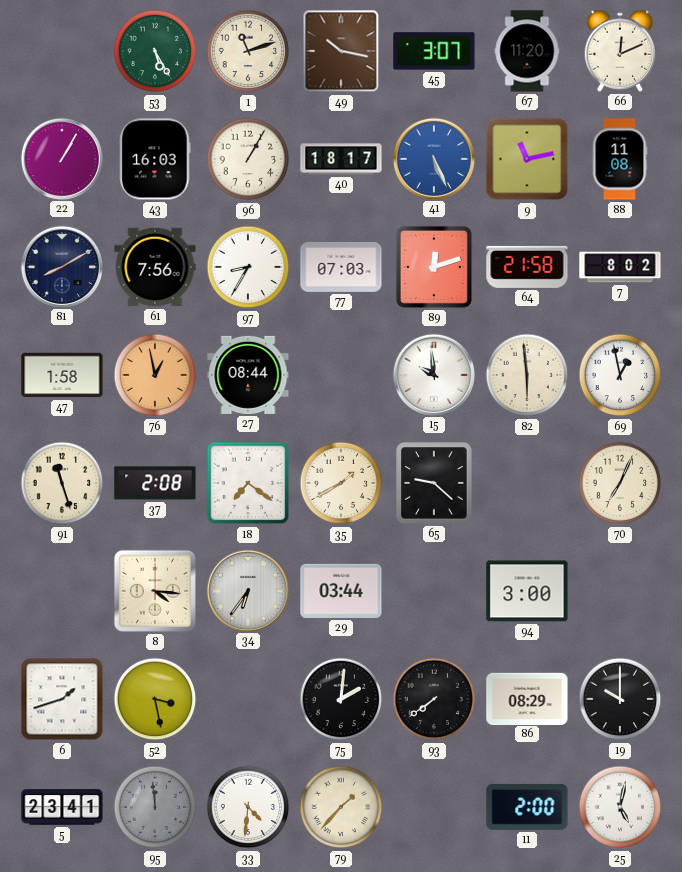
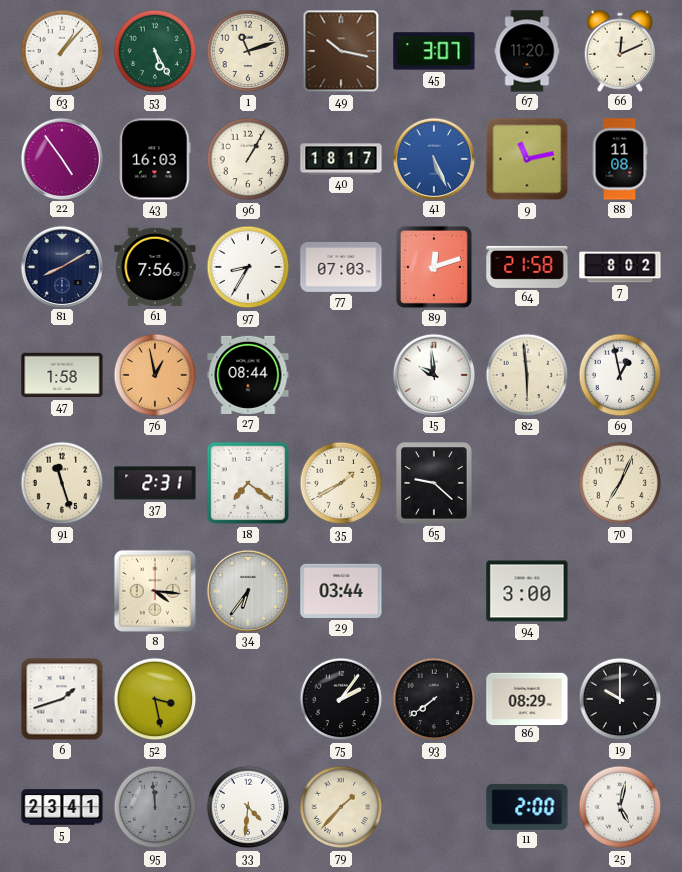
63: none -> 1:07
22: 1:05 -> 4:54
37: 2:08 -> 2:31
75: 2:01 -> 2:06
